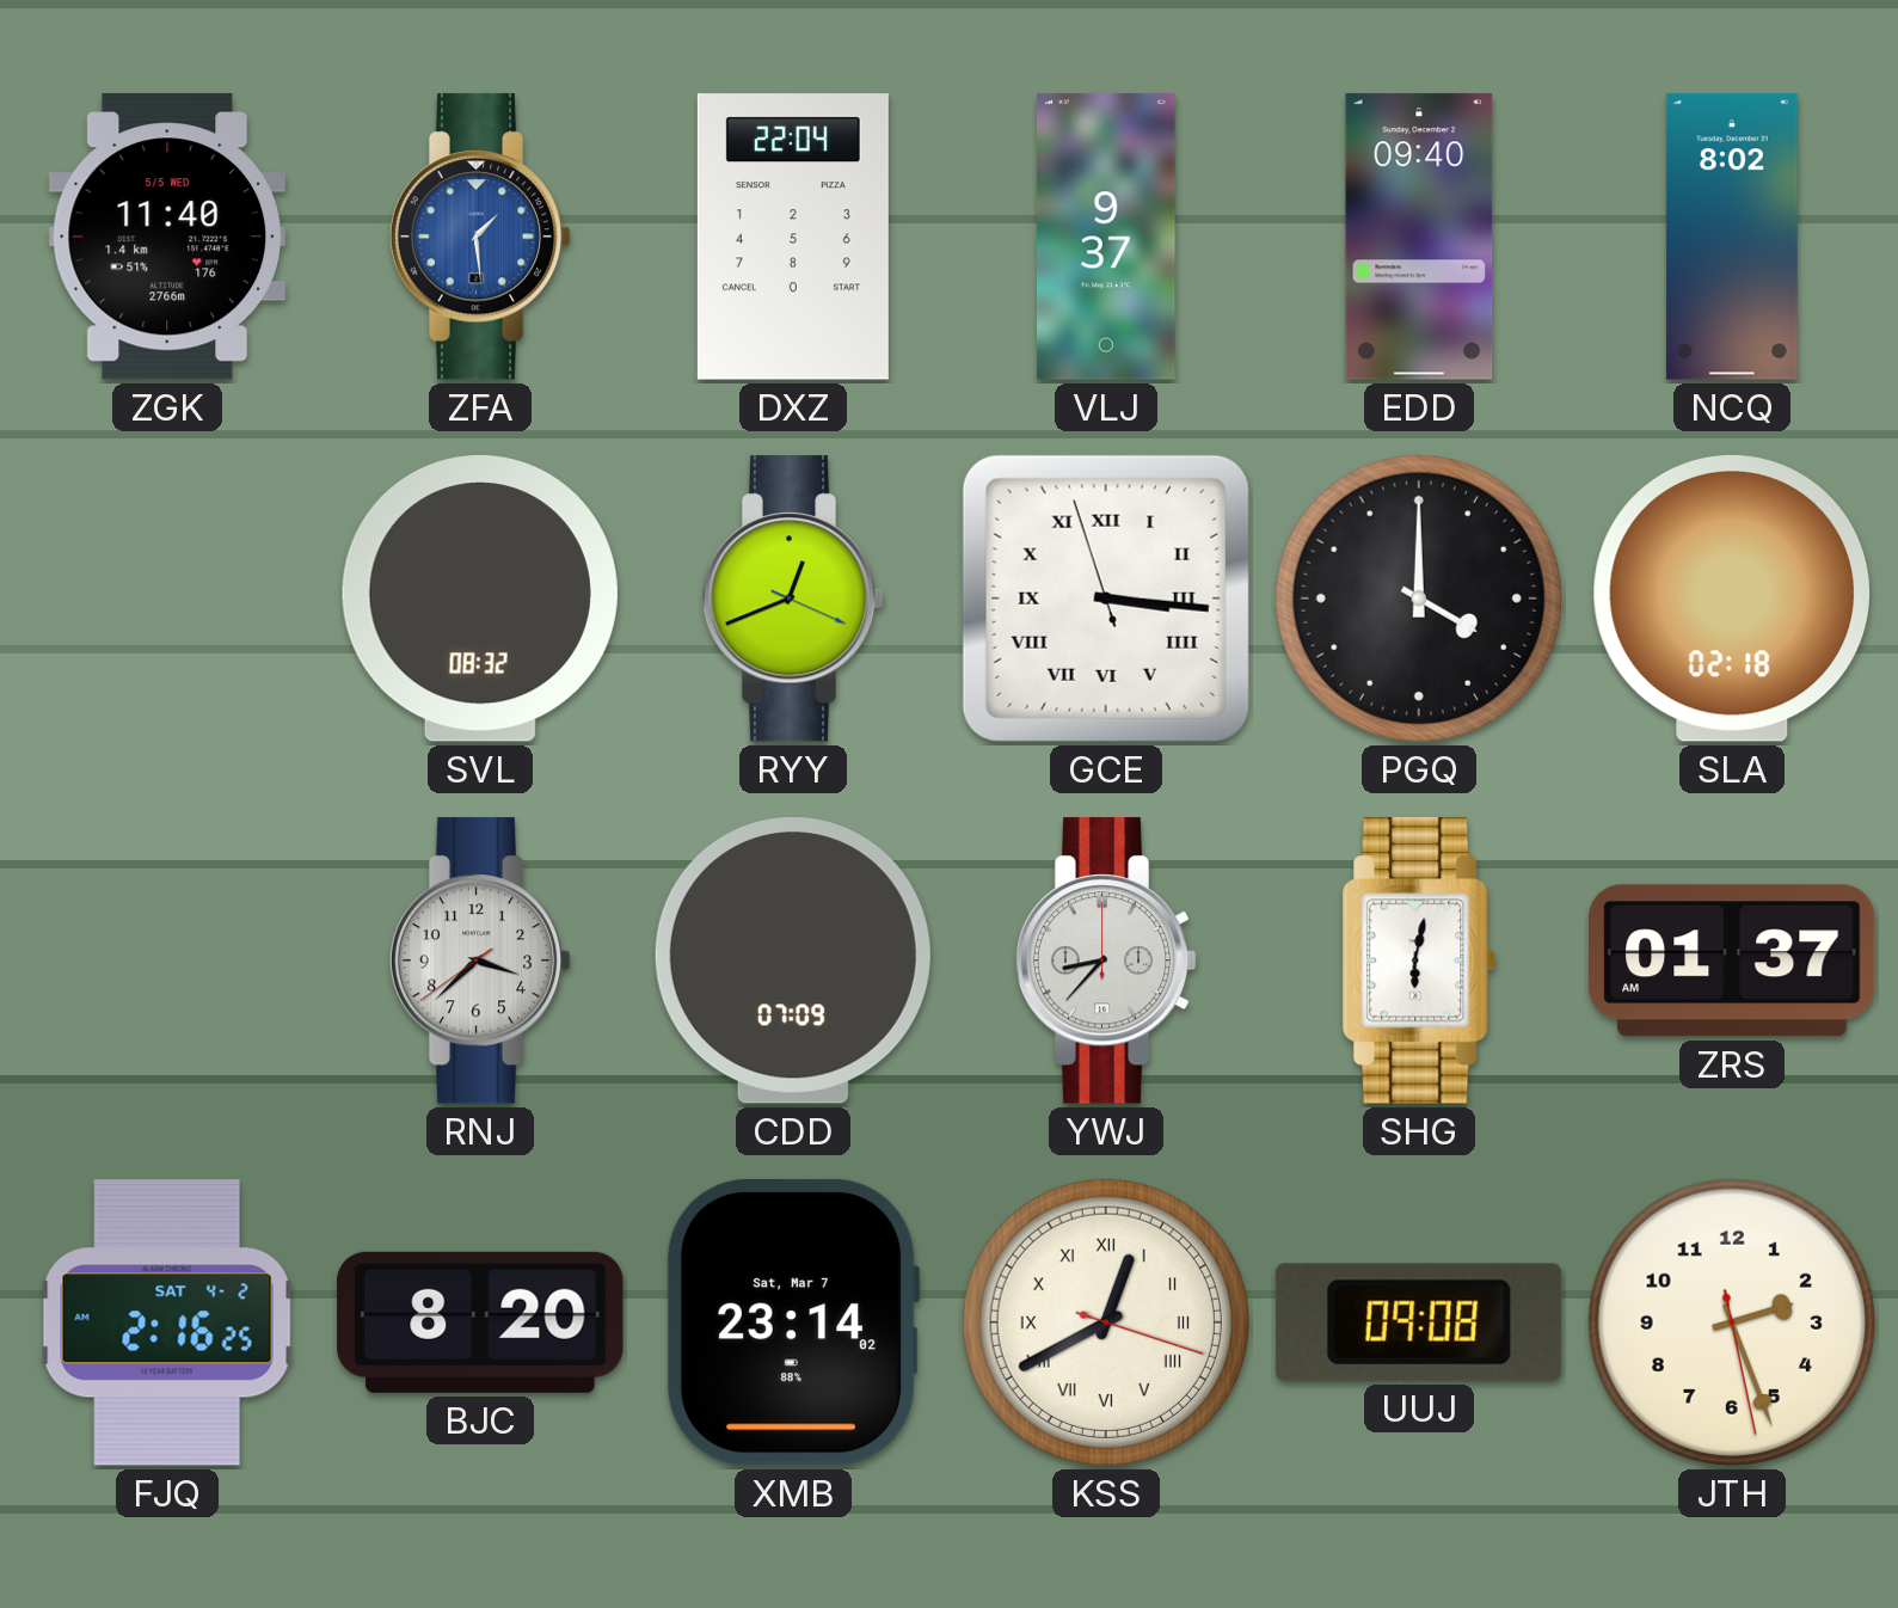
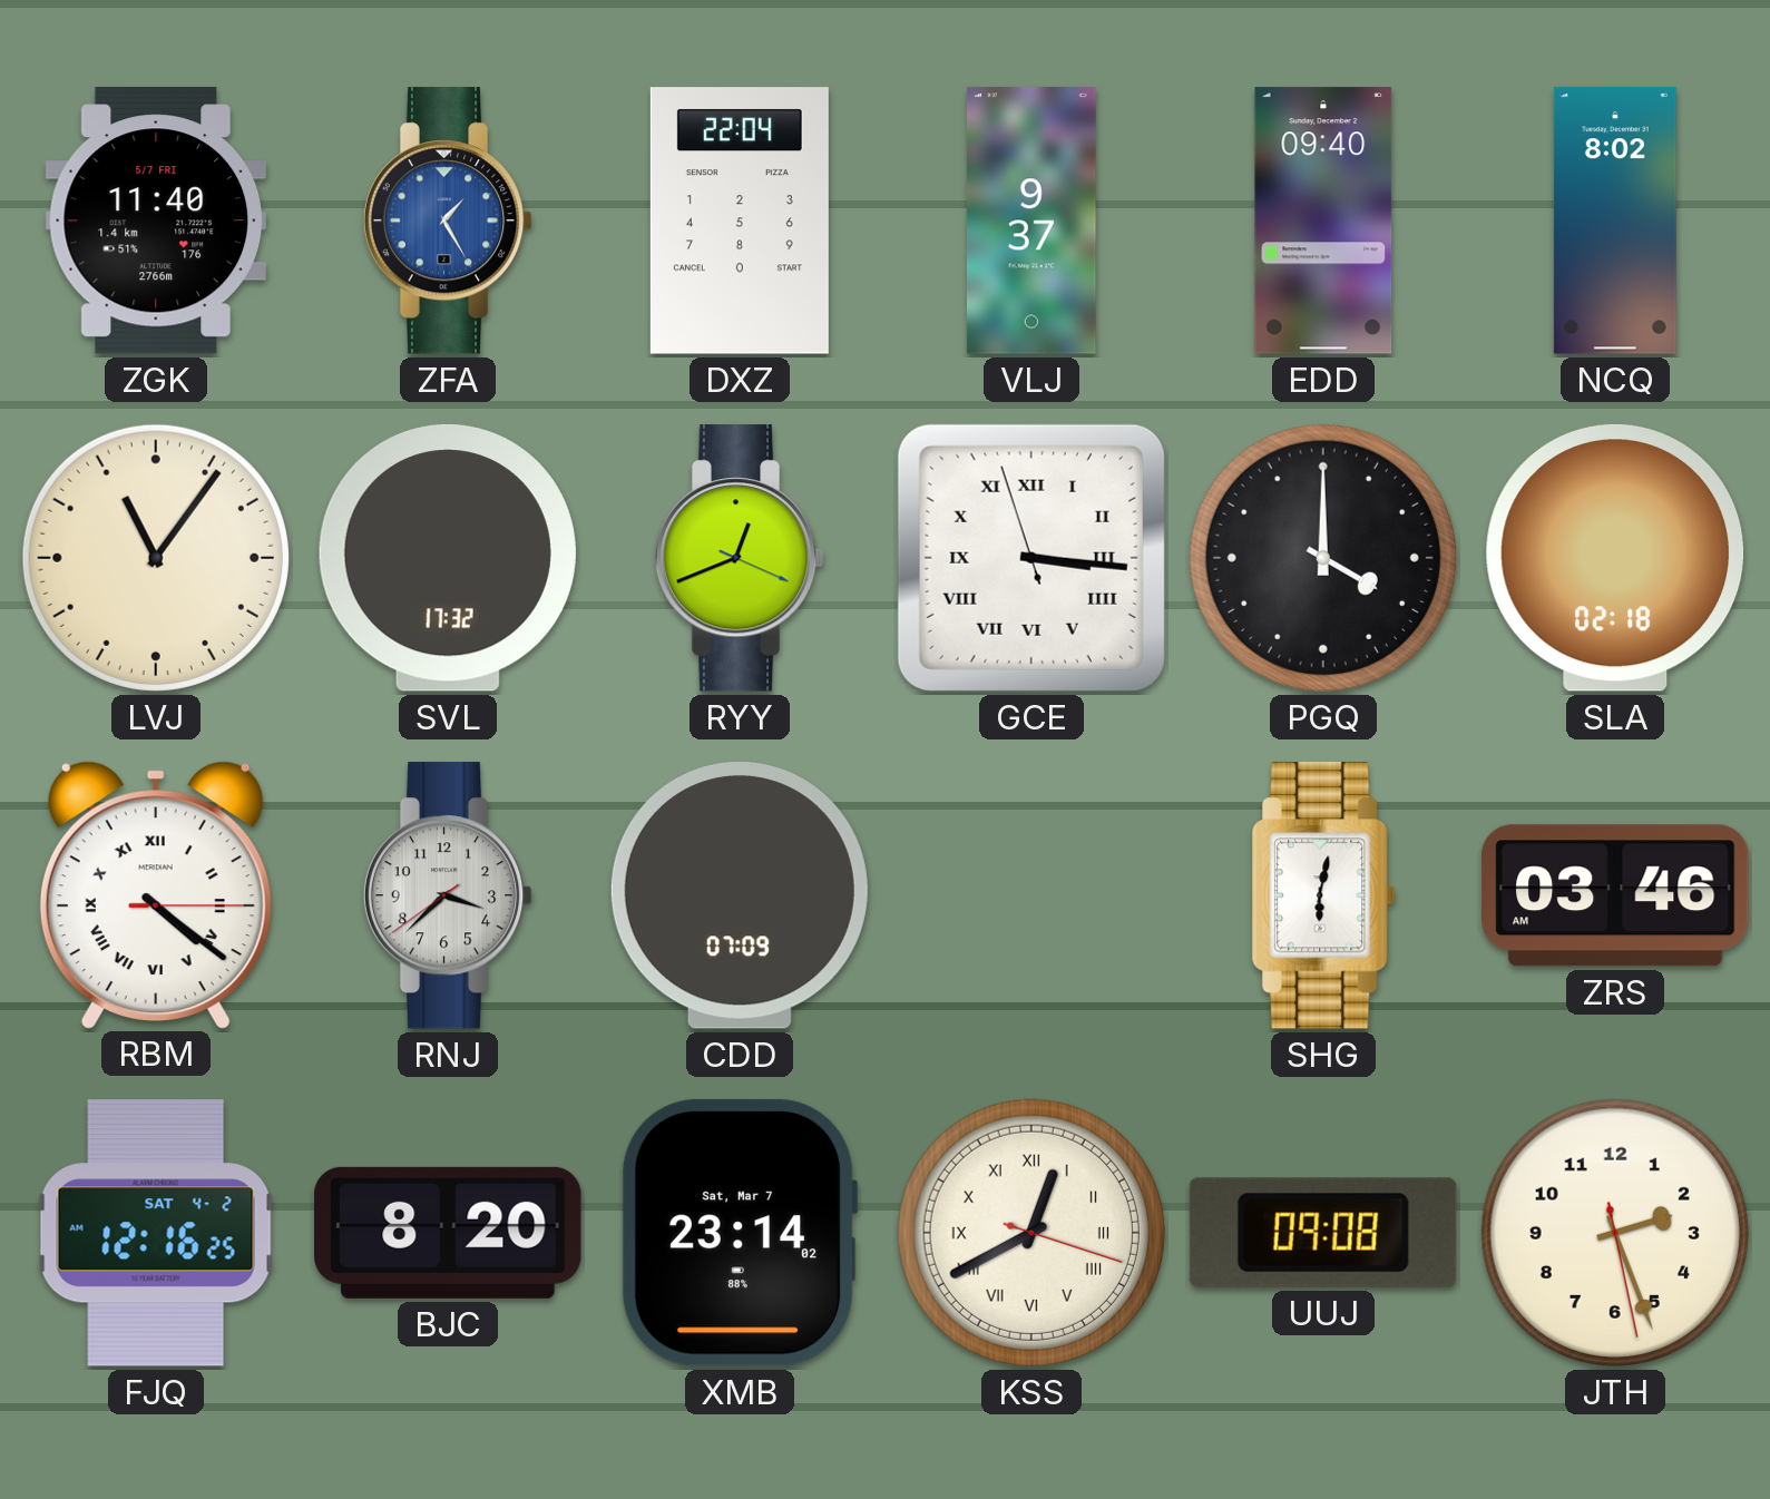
ZGK date: 5/5 WED -> 5/7 FRI
ZFA: 1:29 -> 1:25
LVJ: none -> 11:06
SVL: 08:32 -> 17:32
RBM: none -> 4:21
YWJ: 8:37 -> none
ZRS: 01:37 -> 03:46
FJQ: 2:16 -> 12:16
